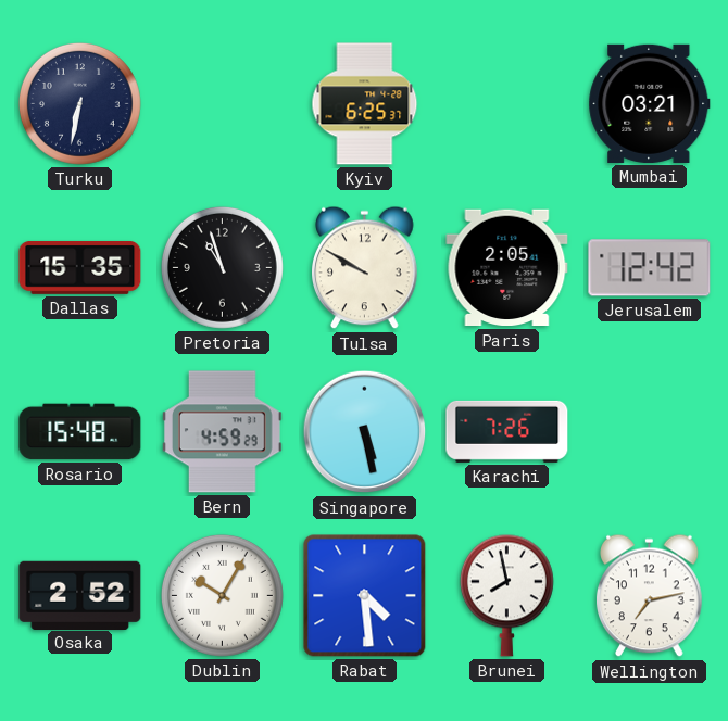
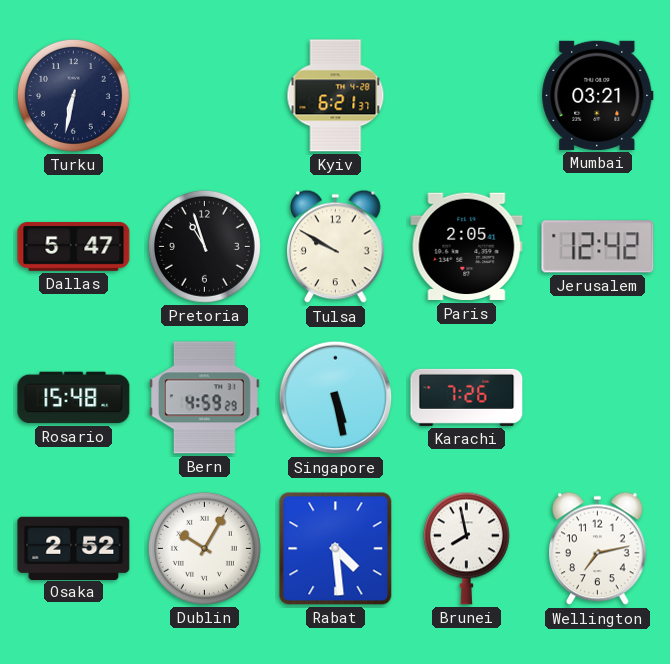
Kyiv: 6:25 -> 6:21
Dallas: 15:35 -> 5:47
